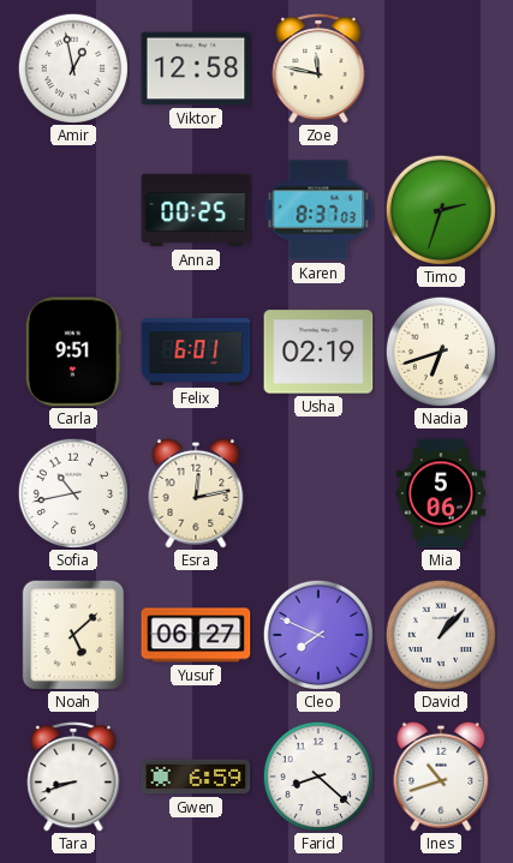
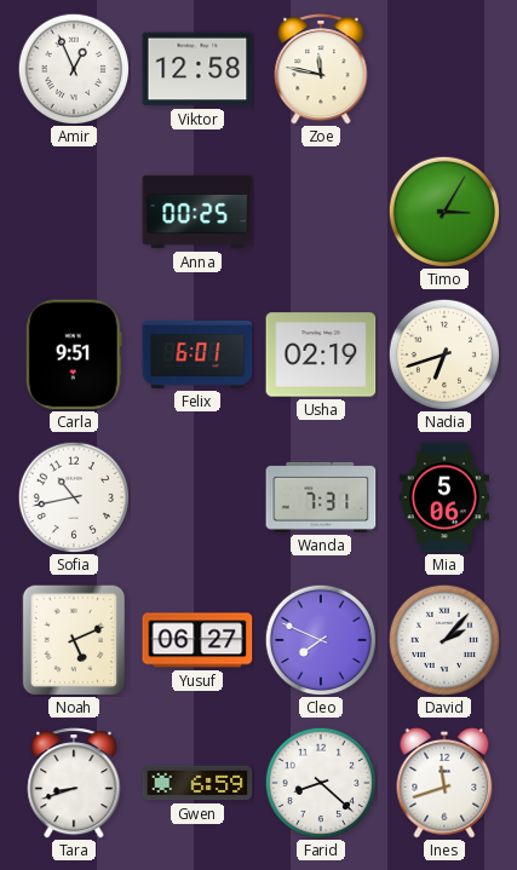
Amir: 12:58 -> 12:56
Karen: 8:37 -> none
Timo: 2:33 -> 3:05
Esra: 12:13 -> none
Wanda: none -> 7:31
Noah: 5:08 -> 5:11
David: 1:07 -> 2:07
Ines: 10:42 -> 11:42
